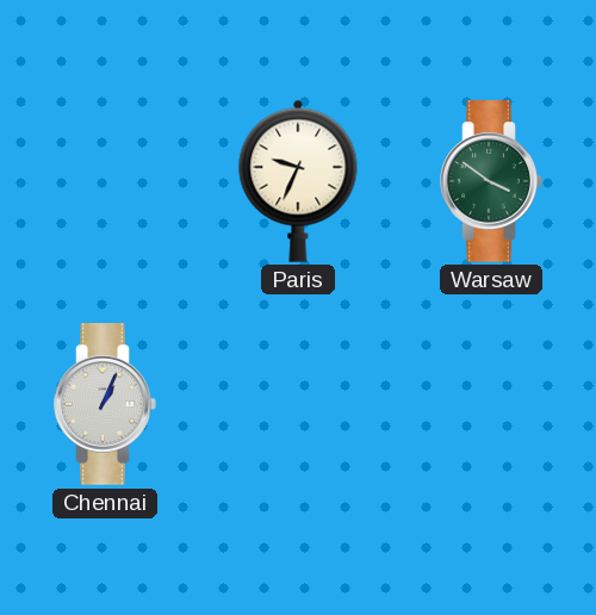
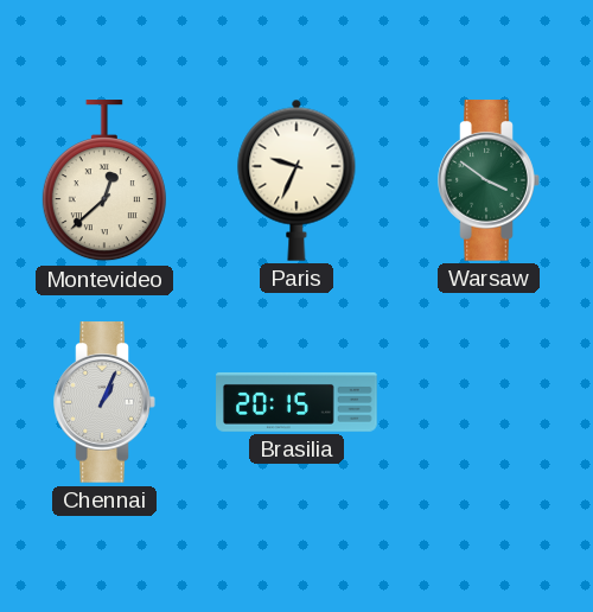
Montevideo: none -> 12:38
Brasilia: none -> 20:15
